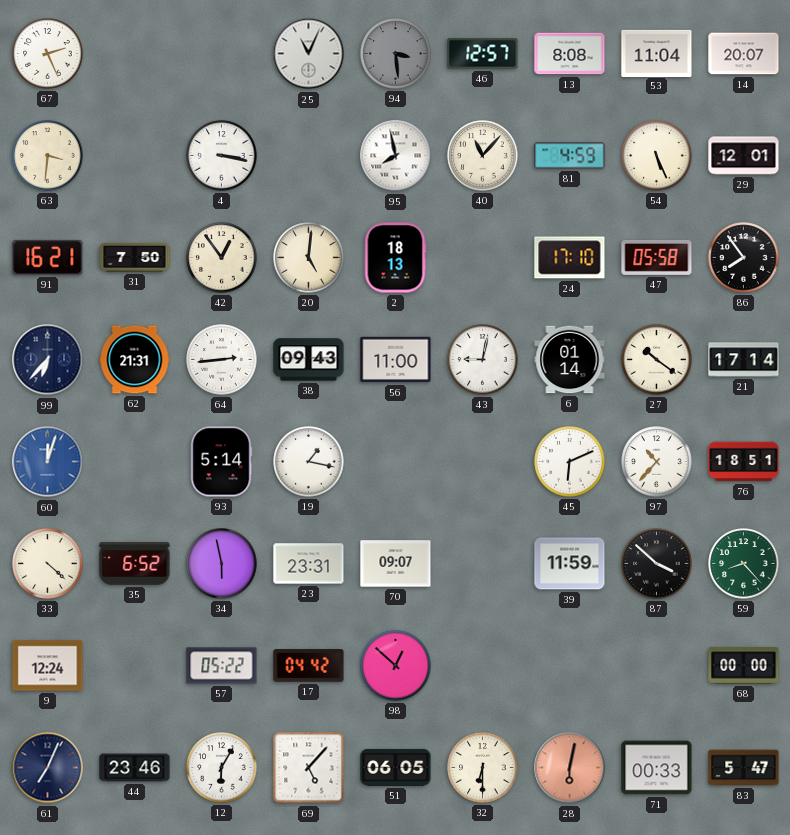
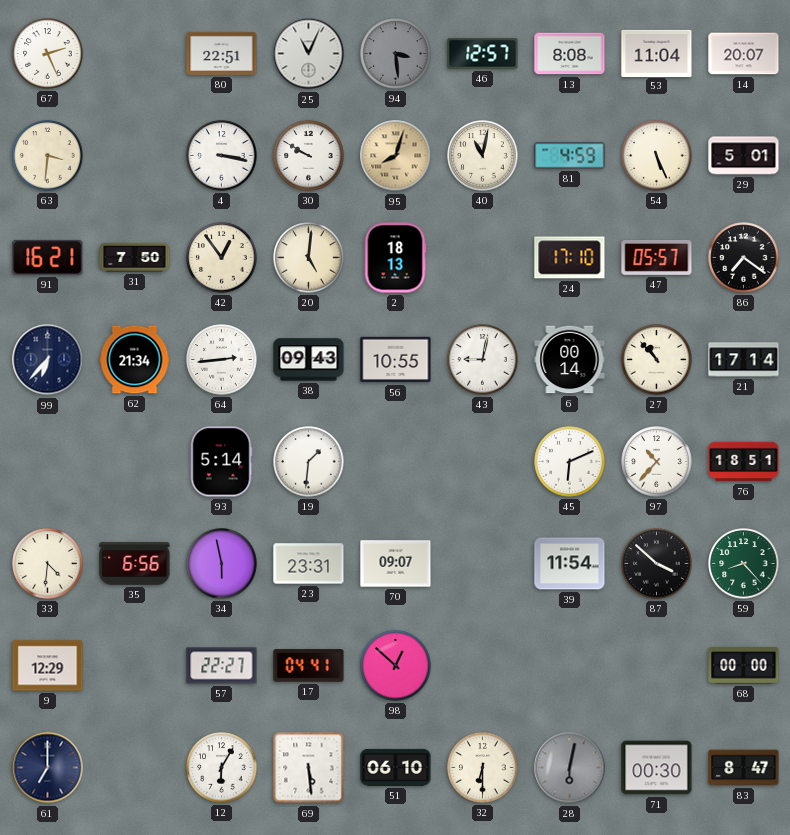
80: none -> 22:51
30: none -> 9:50
95: 7:58 -> 8:03
95 dial: white -> champagne
40: 11:07 -> 11:02
29: 12:01 -> 5:01
47: 05:58 -> 05:57
86: 7:54 -> 7:21
62: 21:31 -> 21:34
56: 11:00 -> 10:55
6: 01:14 -> 00:14
27: 10:21 -> 10:53
60: 12:03 -> none
19: 1:17 -> 1:31
33: 4:22 -> 4:31
35: 6:52 -> 6:56
39: 11:59 -> 11:54
9: 12:24 -> 12:29
57: 05:22 -> 22:27
17: 04:42 -> 04:41
61: 7:04 -> 7:00
44: 23:46 -> none
69: 5:07 -> 5:29
51: 06:05 -> 06:10
28 dial: salmon -> grey
71: 00:33 -> 00:30
83: 5:47 -> 8:47
